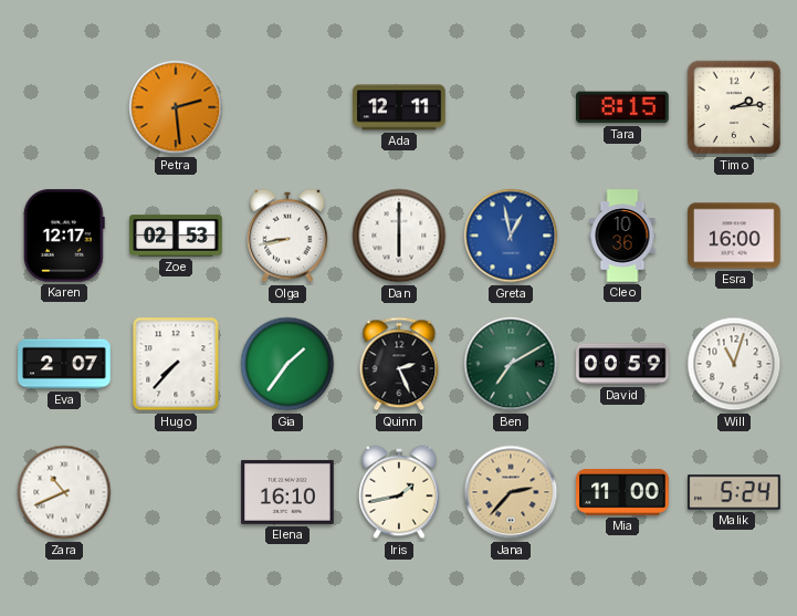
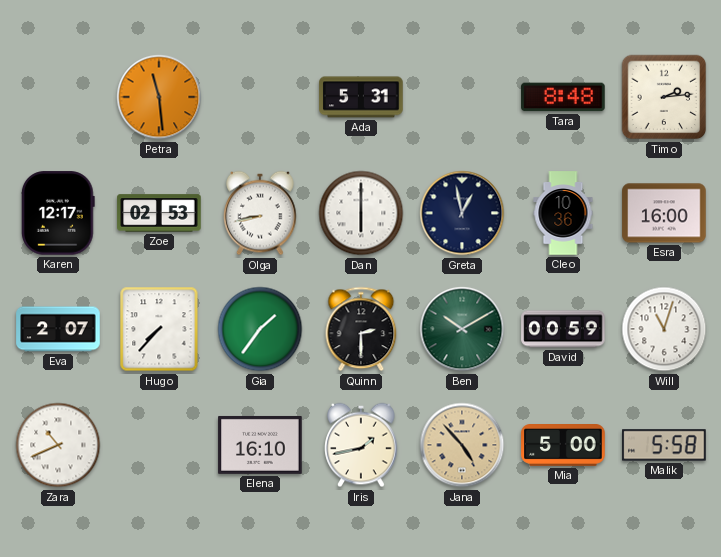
Petra: 2:29 -> 11:29
Ada: 12:11 -> 5:31
Tara: 8:15 -> 8:48
Greta dial: blue -> navy
Quinn: 2:26 -> 2:30
Ben: 7:10 -> 10:10
Jana: 2:37 -> 4:53
Mia: 11:00 -> 5:00
Malik: 5:24 -> 5:58
